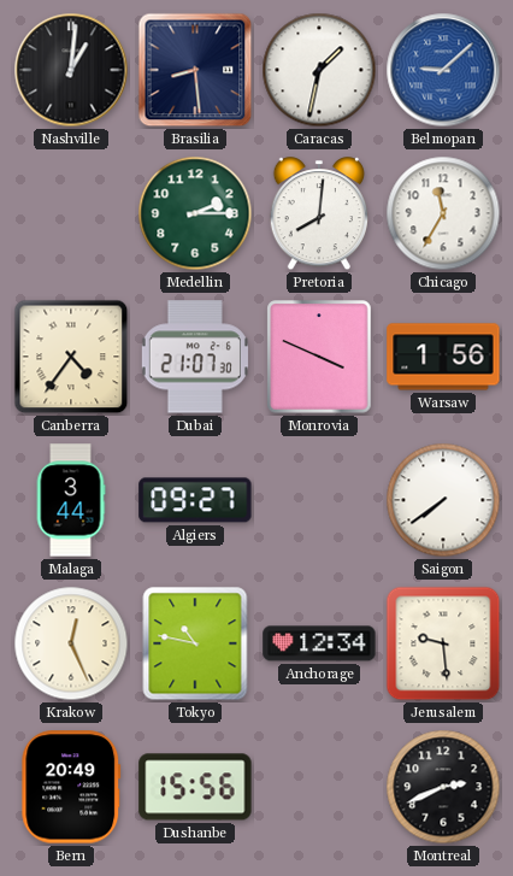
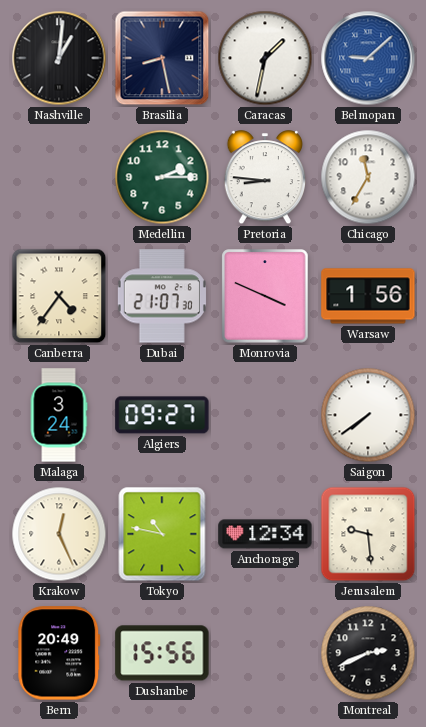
Brasilia: 8:29 -> 8:28
Pretoria: 8:01 -> 8:46
Malaga: 3:44 -> 3:24
